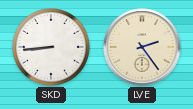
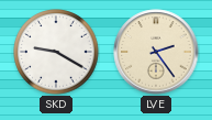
SKD: 8:44 -> 9:20
